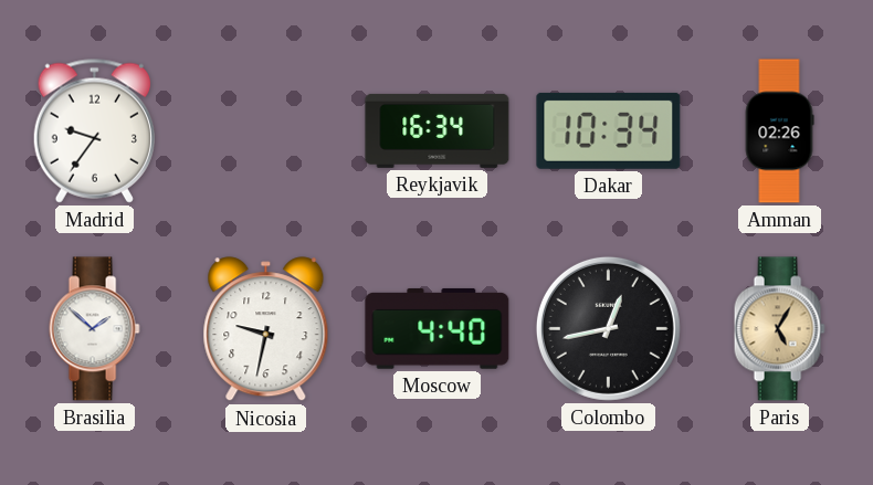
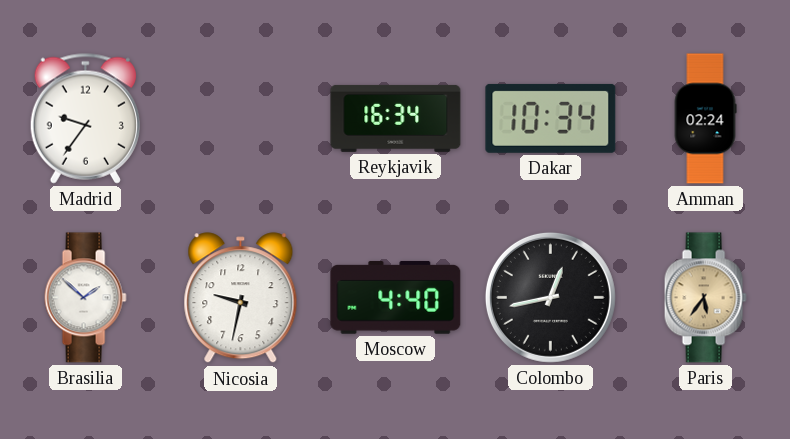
Amman: 02:26 -> 02:24
Paris: 5:05 -> 5:36
